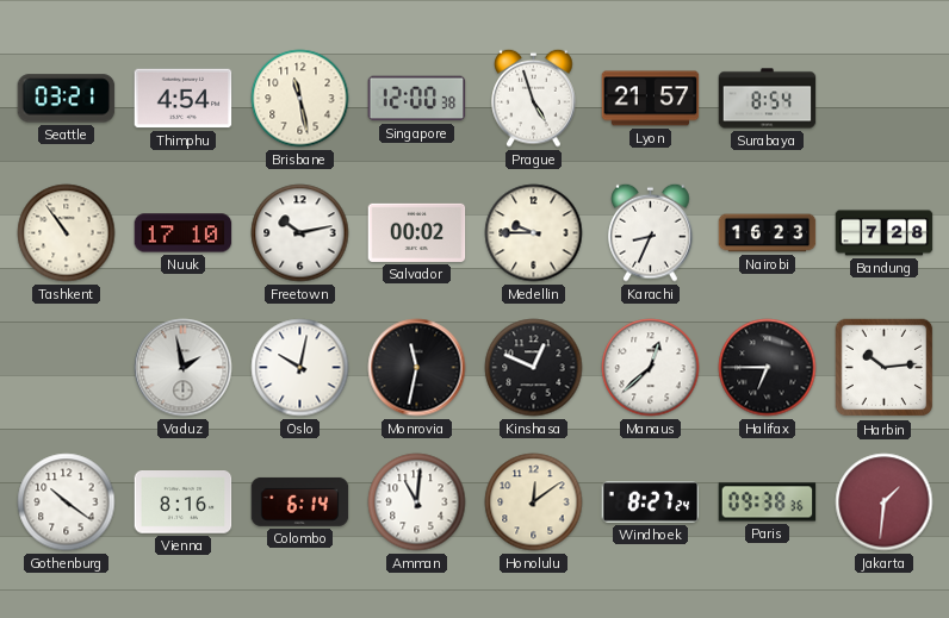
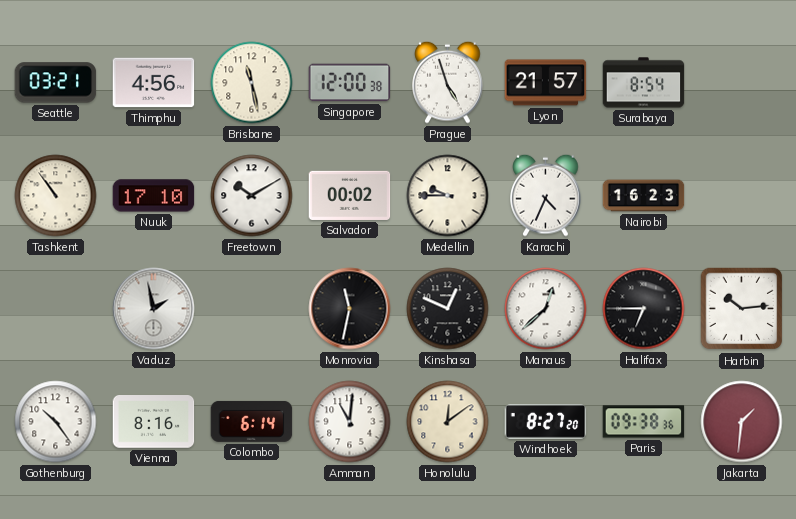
Thimphu: 4:54 -> 4:56
Freetown: 10:13 -> 10:10
Karachi: 8:34 -> 4:34
Bandung: 7:28 -> none
Oslo: 10:02 -> none
Gothenburg: 10:21 -> 10:24
Windhoek: 8:27:24 -> 8:27:20
